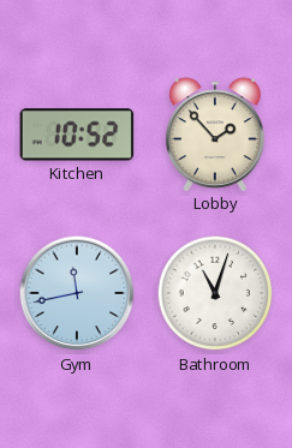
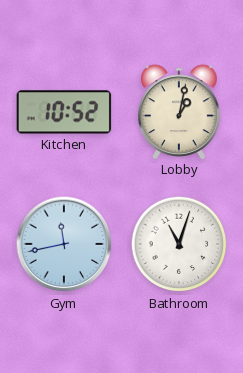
Lobby: 1:53 -> 1:02
